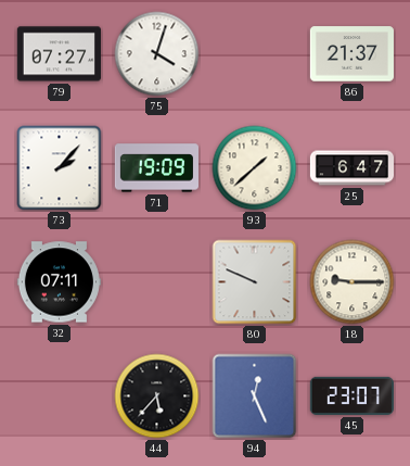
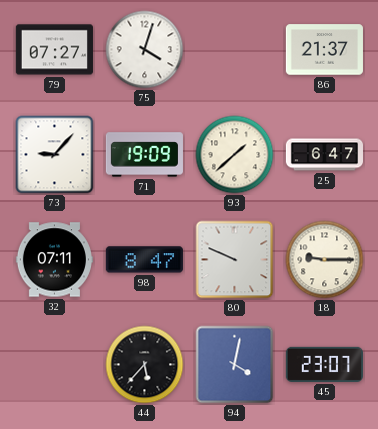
73: 2:07 -> 9:07
98: none -> 8:47
94: 12:26 -> 4:02
